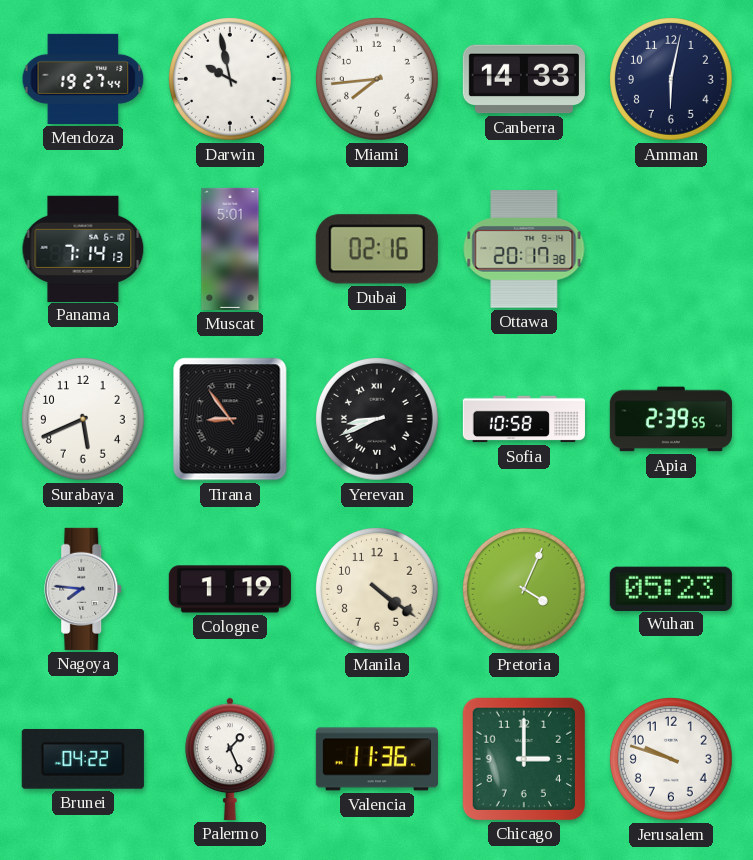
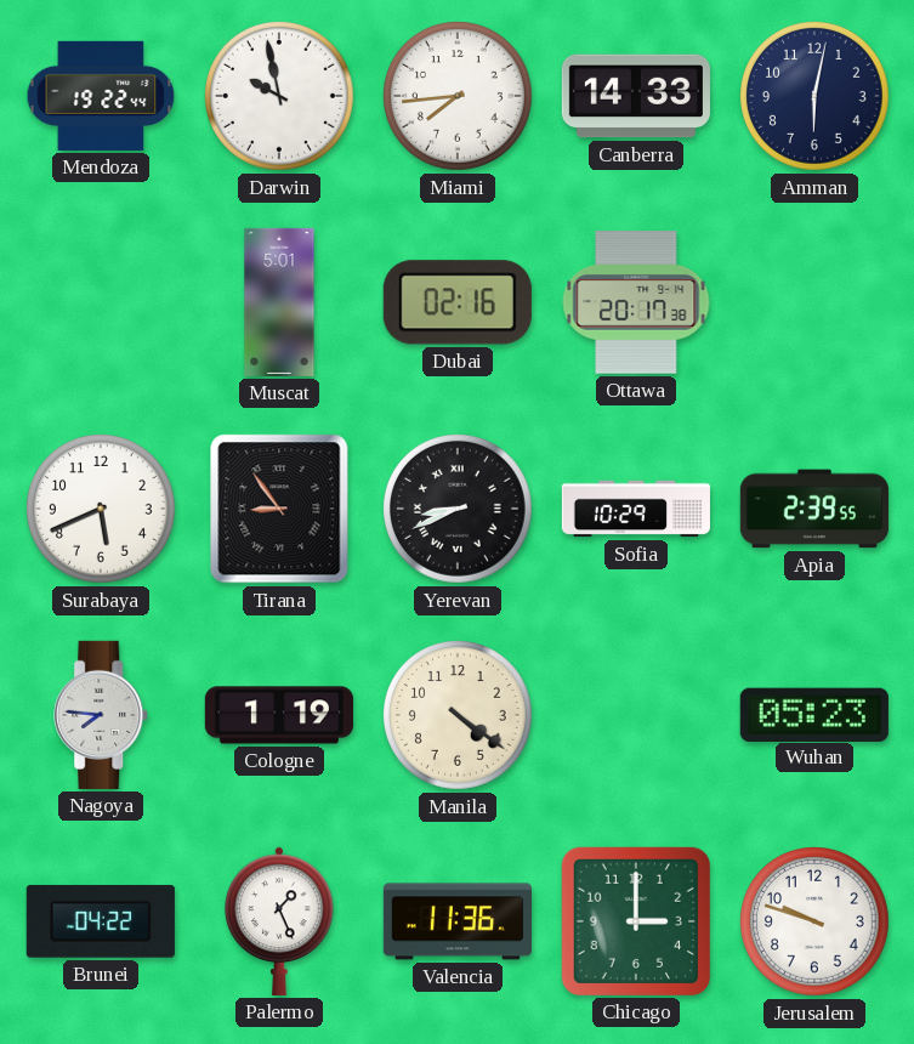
Mendoza: 19:27 -> 19:22
Panama: 7:14 -> none
Sofia: 10:58 -> 10:29
Pretoria: 4:04 -> none
